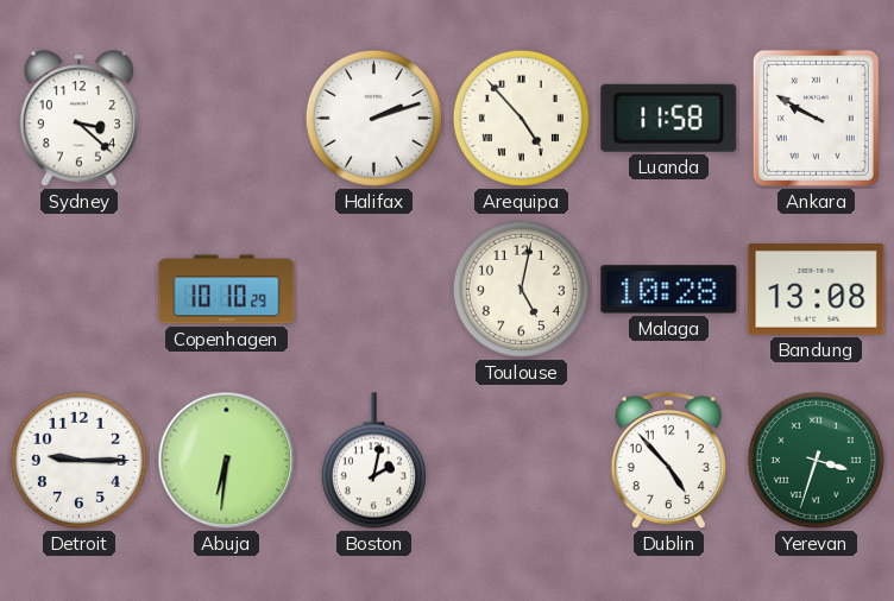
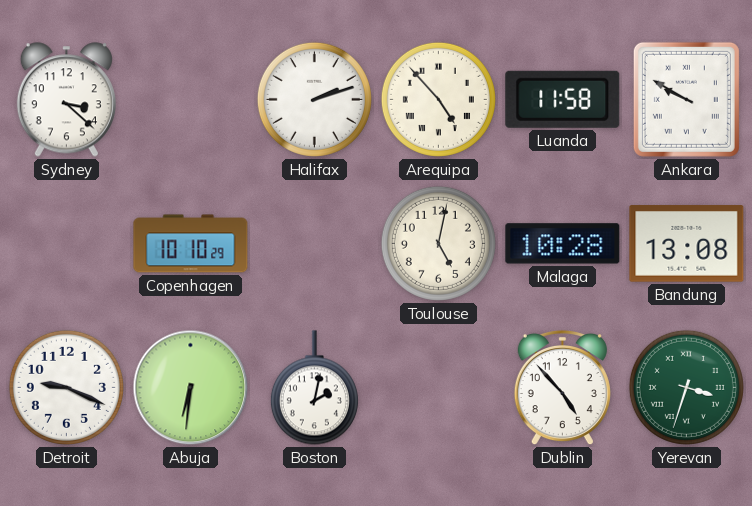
Detroit: 9:15 -> 9:19
